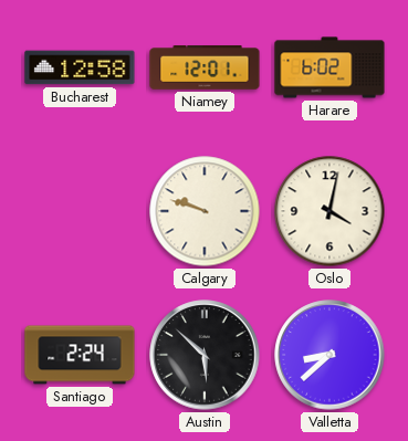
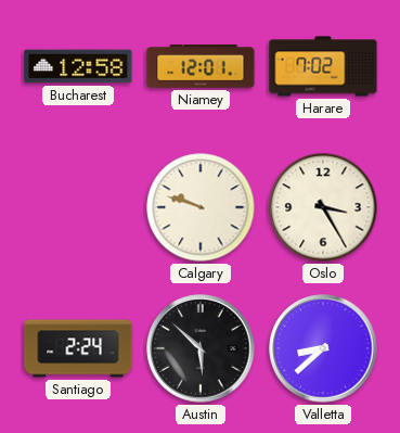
Harare: 6:02 -> 7:02
Oslo: 4:02 -> 3:25
